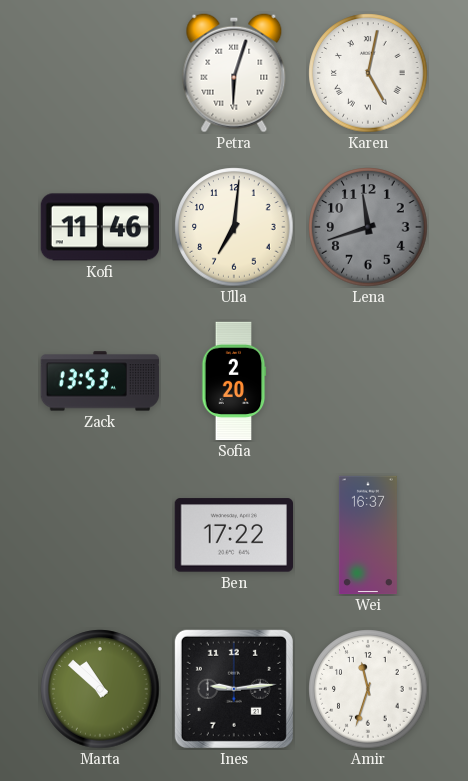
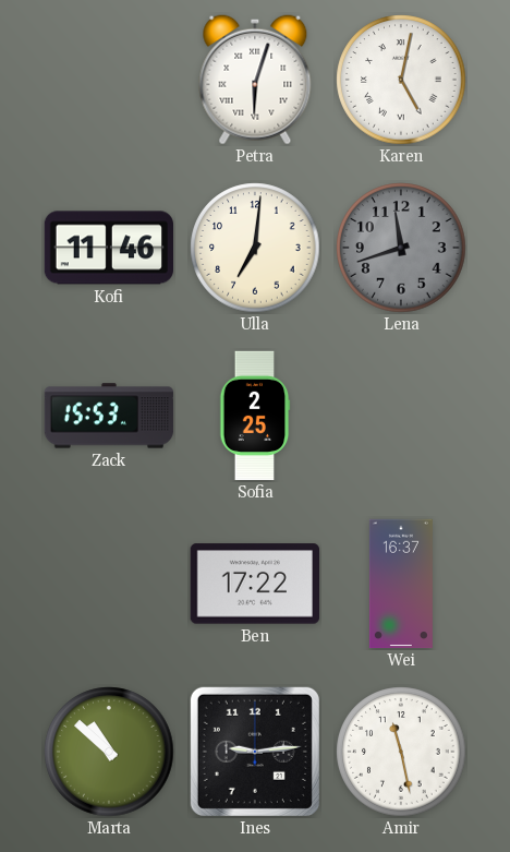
Zack: 13:53 -> 15:53
Sofia: 2:20 -> 2:25
Amir: 11:33 -> 11:28
